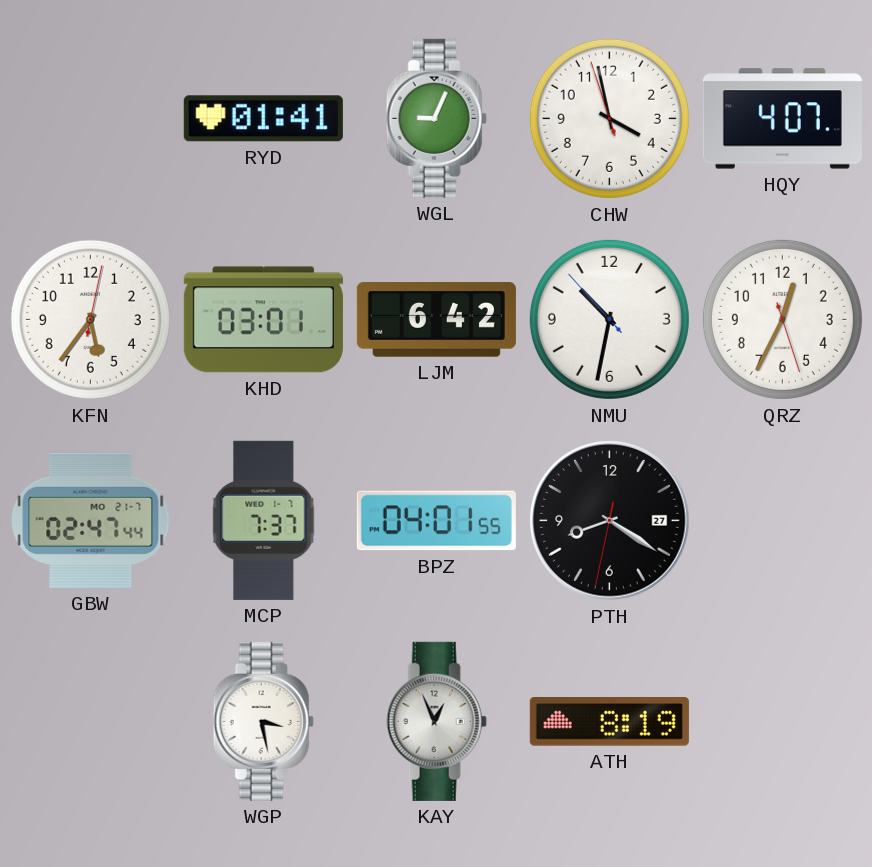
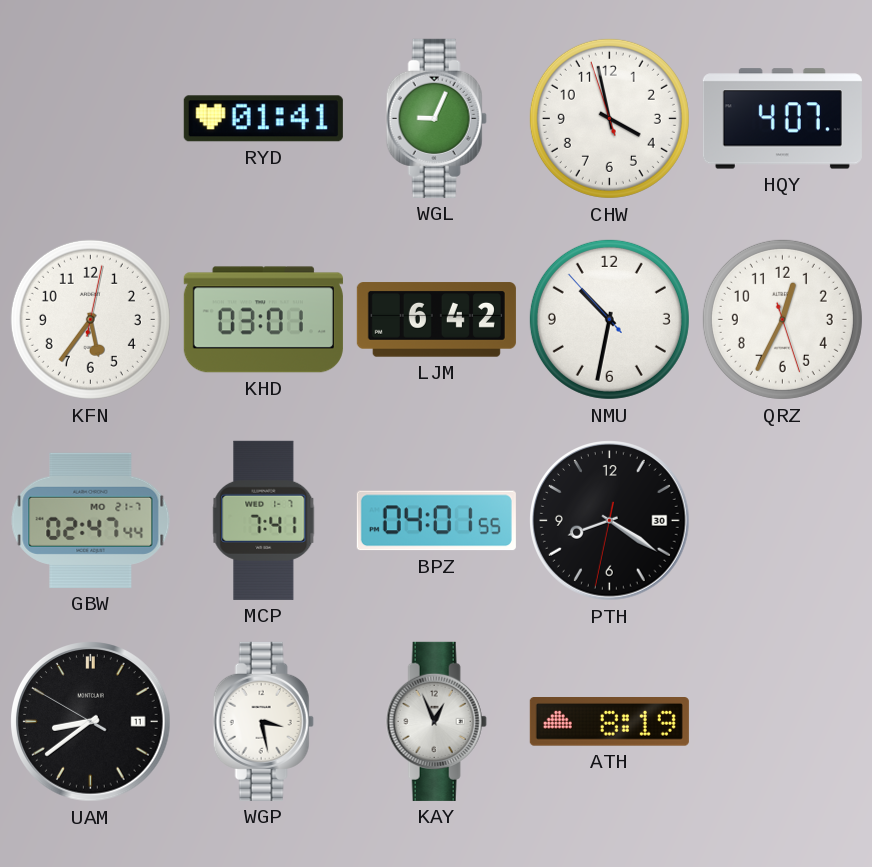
MCP: 7:37 -> 7:41
PTH date: 27 -> 30
UAM: none -> 8:38
